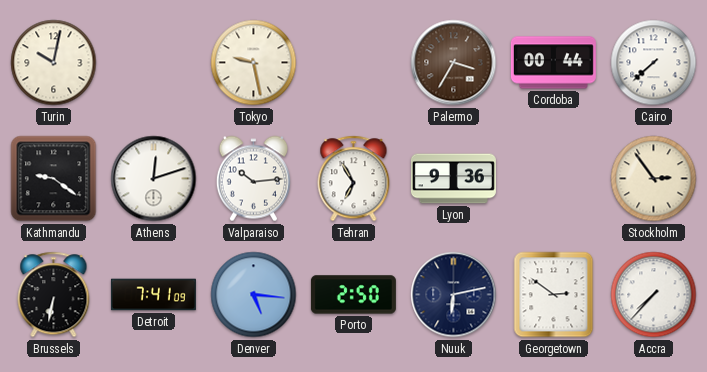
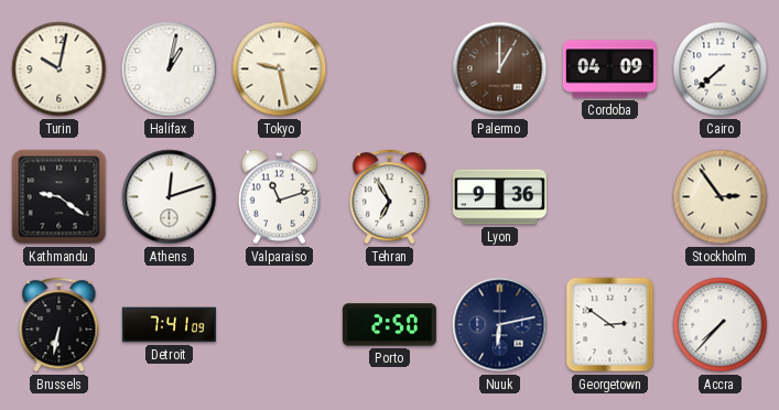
Halifax: none -> 1:02
Palermo: 3:35 -> 1:00
Cordoba: 00:44 -> 04:09
Valparaiso: 10:14 -> 11:12
Denver: 5:16 -> none
